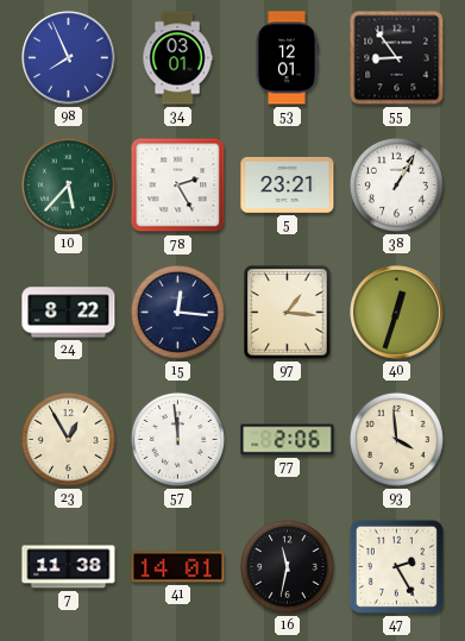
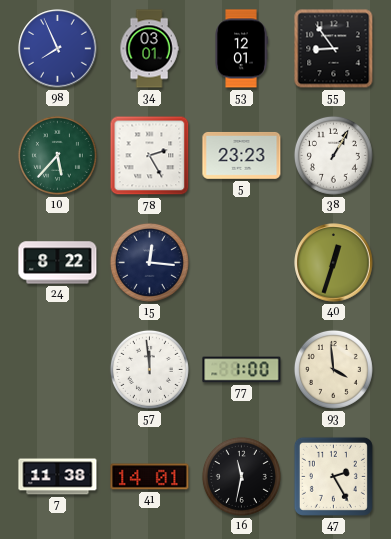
5: 23:21 -> 23:23
97: 1:16 -> none
23: 12:55 -> none
77: 2:06 -> 1:00
